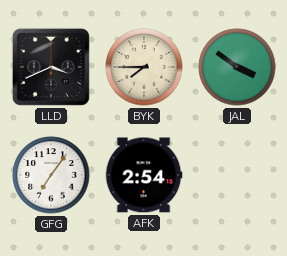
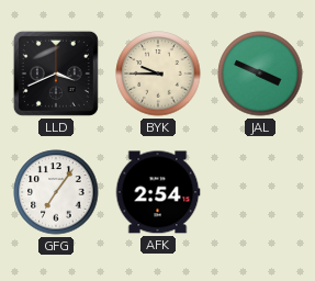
BYK: 7:45 -> 9:45
JAL: 3:51 -> 3:49
